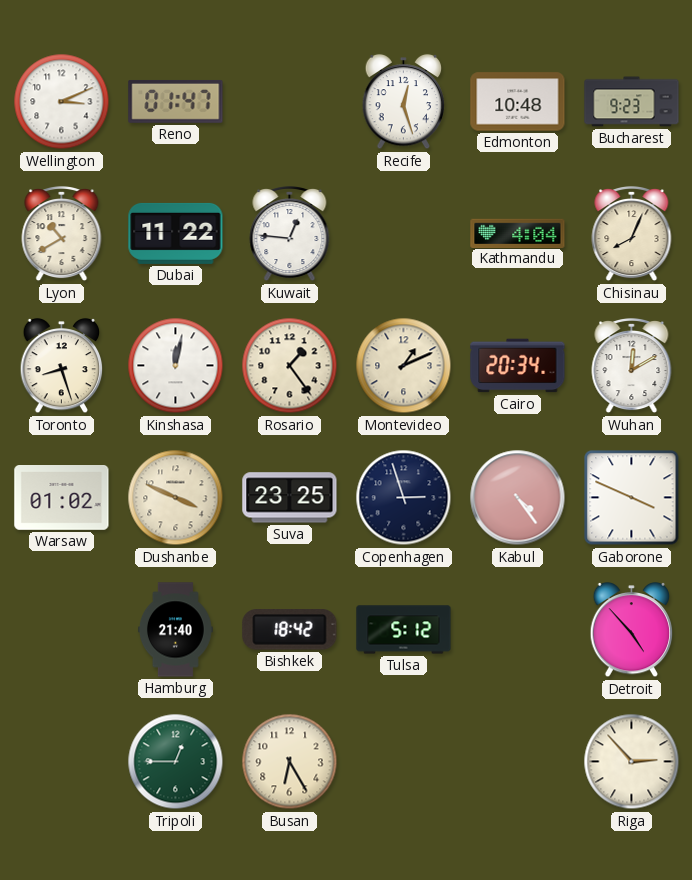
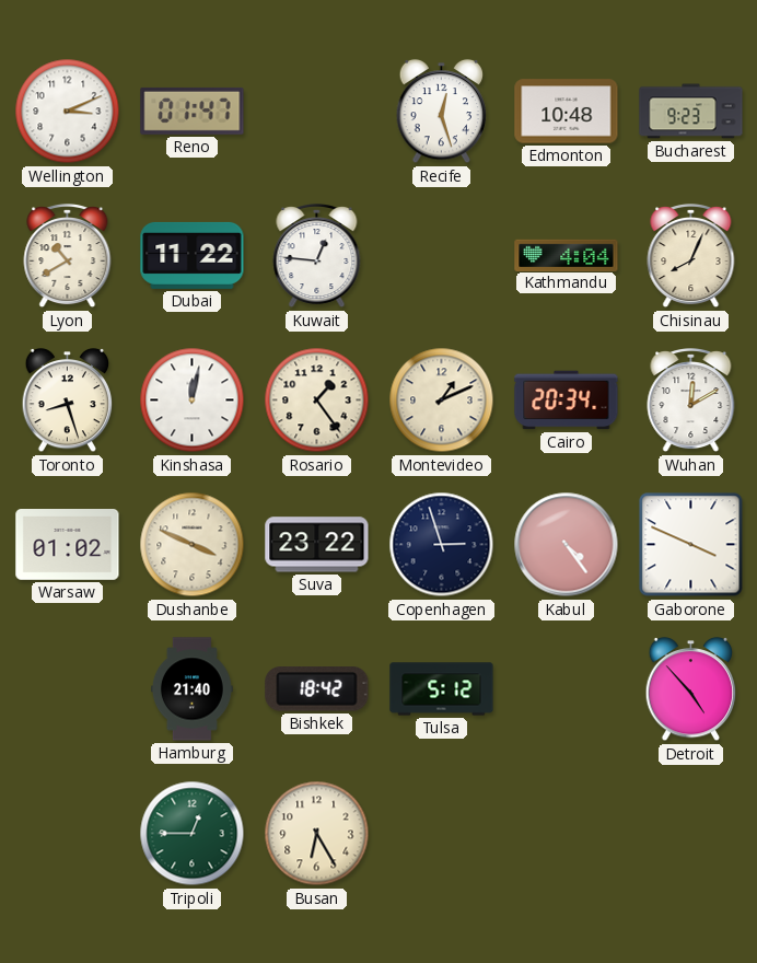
Suva: 23:25 -> 23:22
Riga: 2:53 -> none
